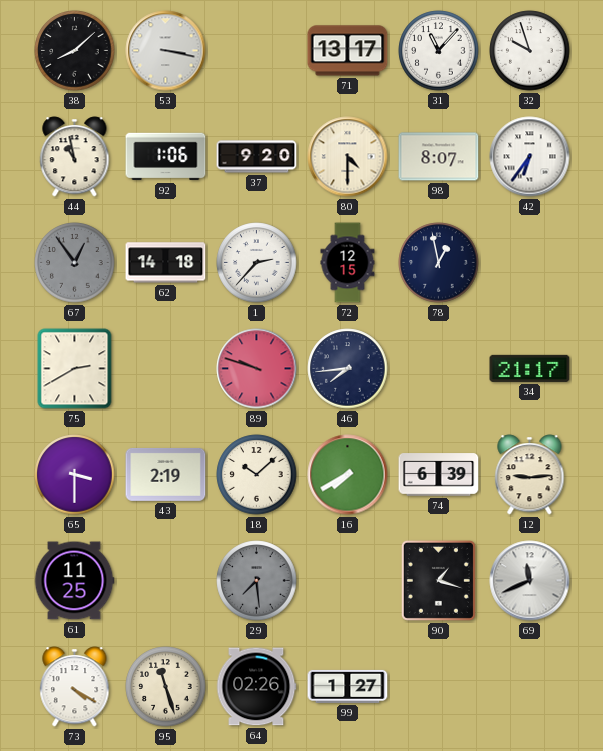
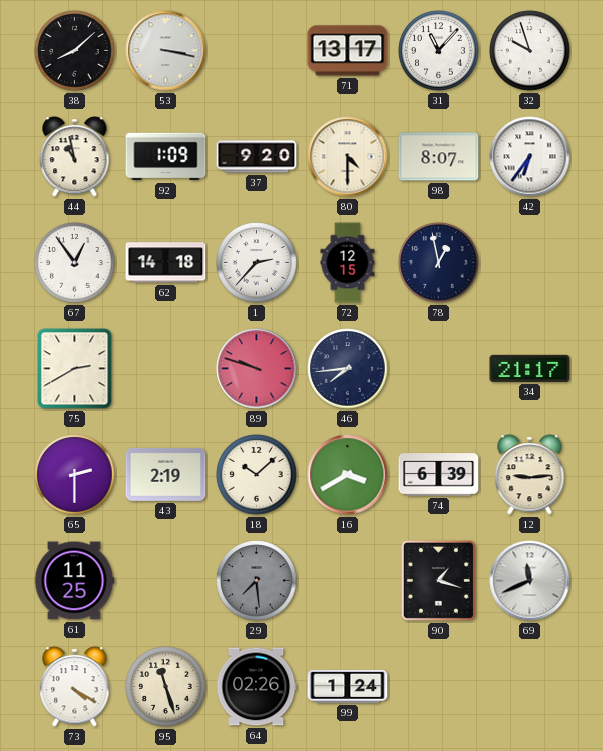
92: 1:06 -> 1:09
67 dial: grey -> white
65: 3:30 -> 2:30
16: 7:40 -> 3:40
99: 1:27 -> 1:24
